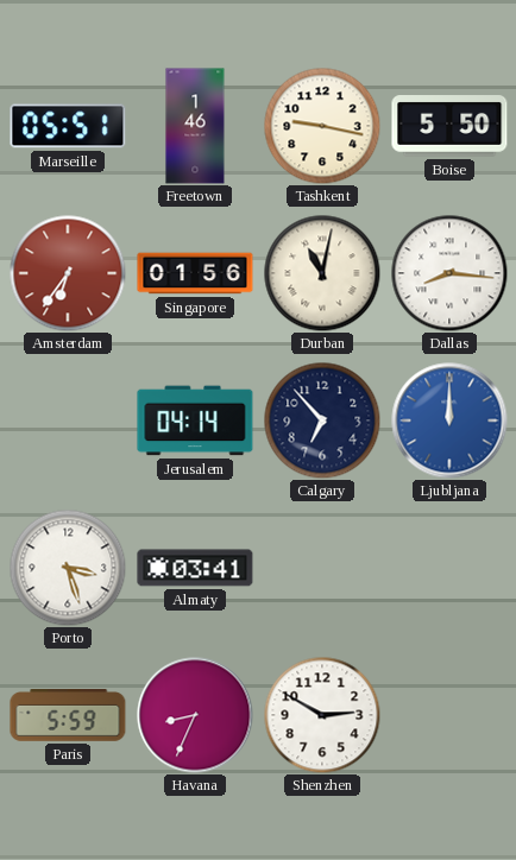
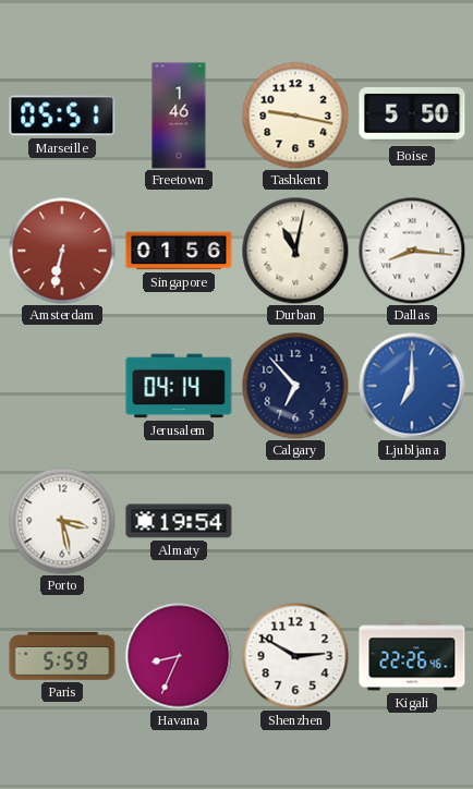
Amsterdam: 6:36 -> 6:32
Ljubljana: 12:00 -> 7:00
Porto: 3:27 -> 3:28
Almaty: 03:41 -> 19:54
Kigali: none -> 22:26
